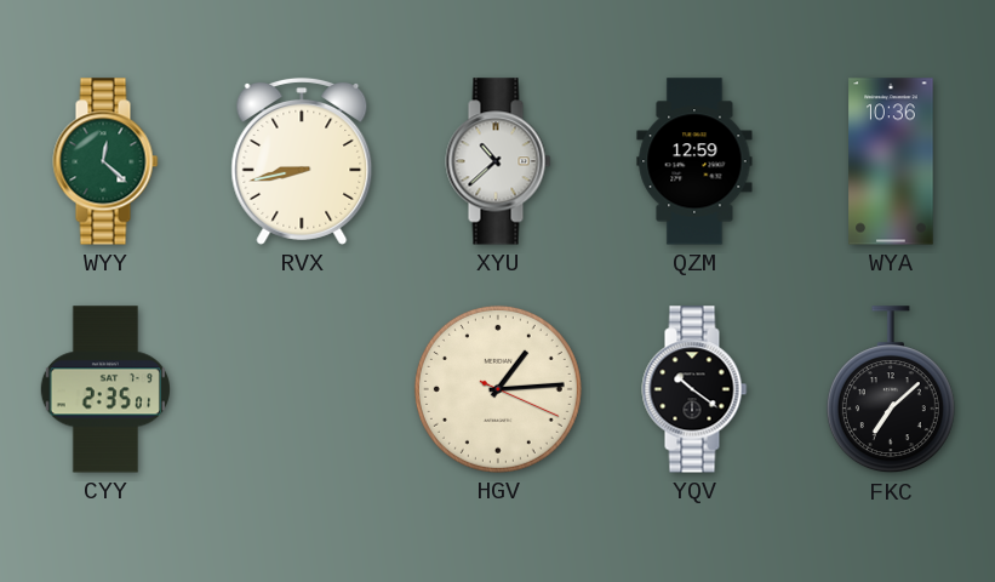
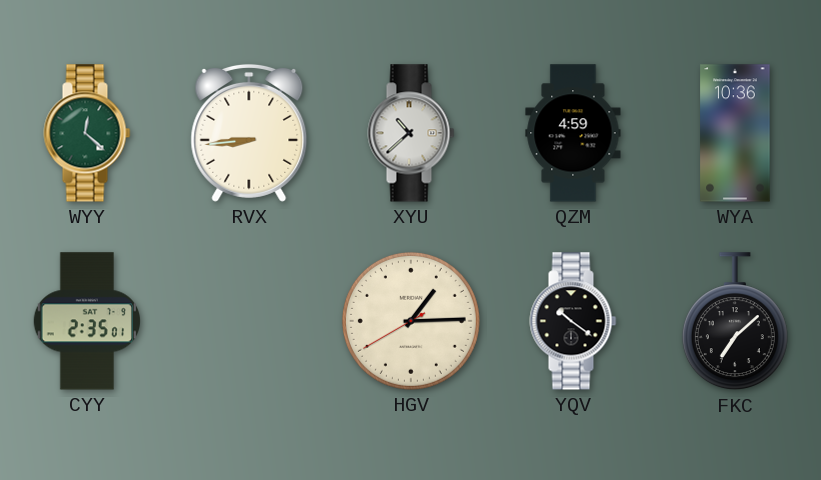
RVX: 8:43 -> 8:44
QZM: 12:59 -> 4:59
HGV: 1:14:19 -> 1:14:40
